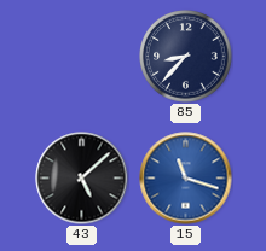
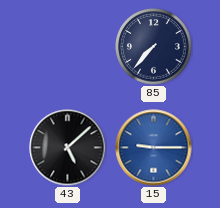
85: 8:37 -> 7:37
15: 11:18 -> 9:15
